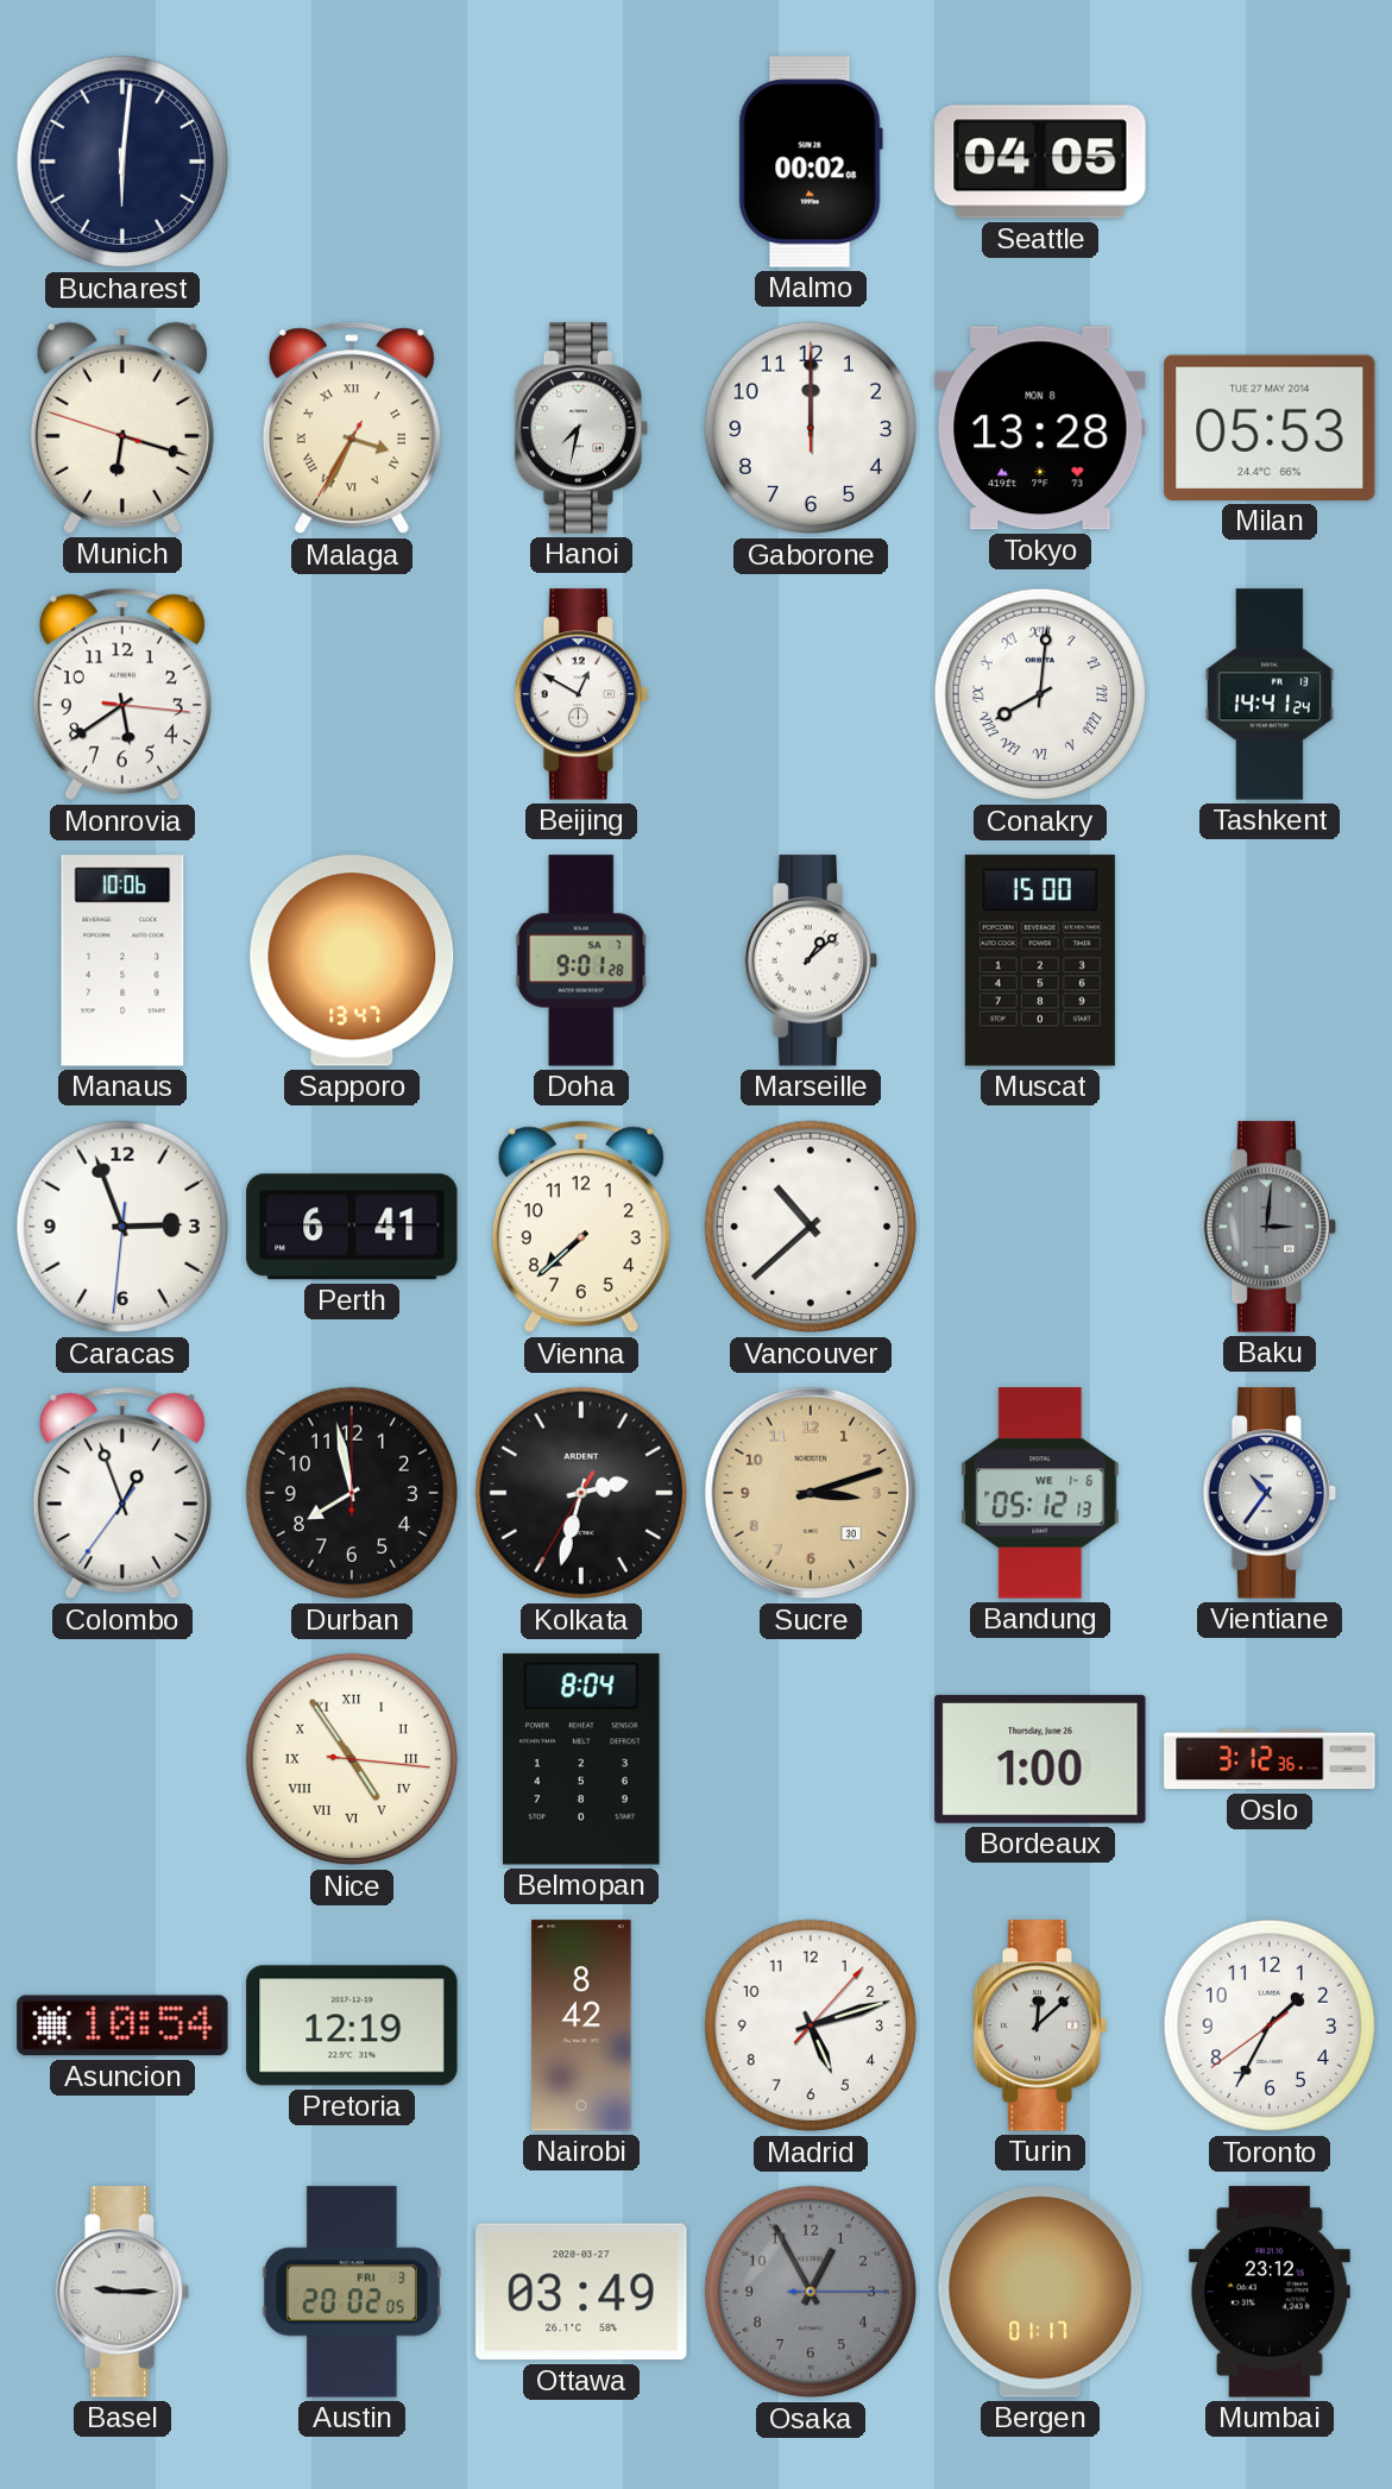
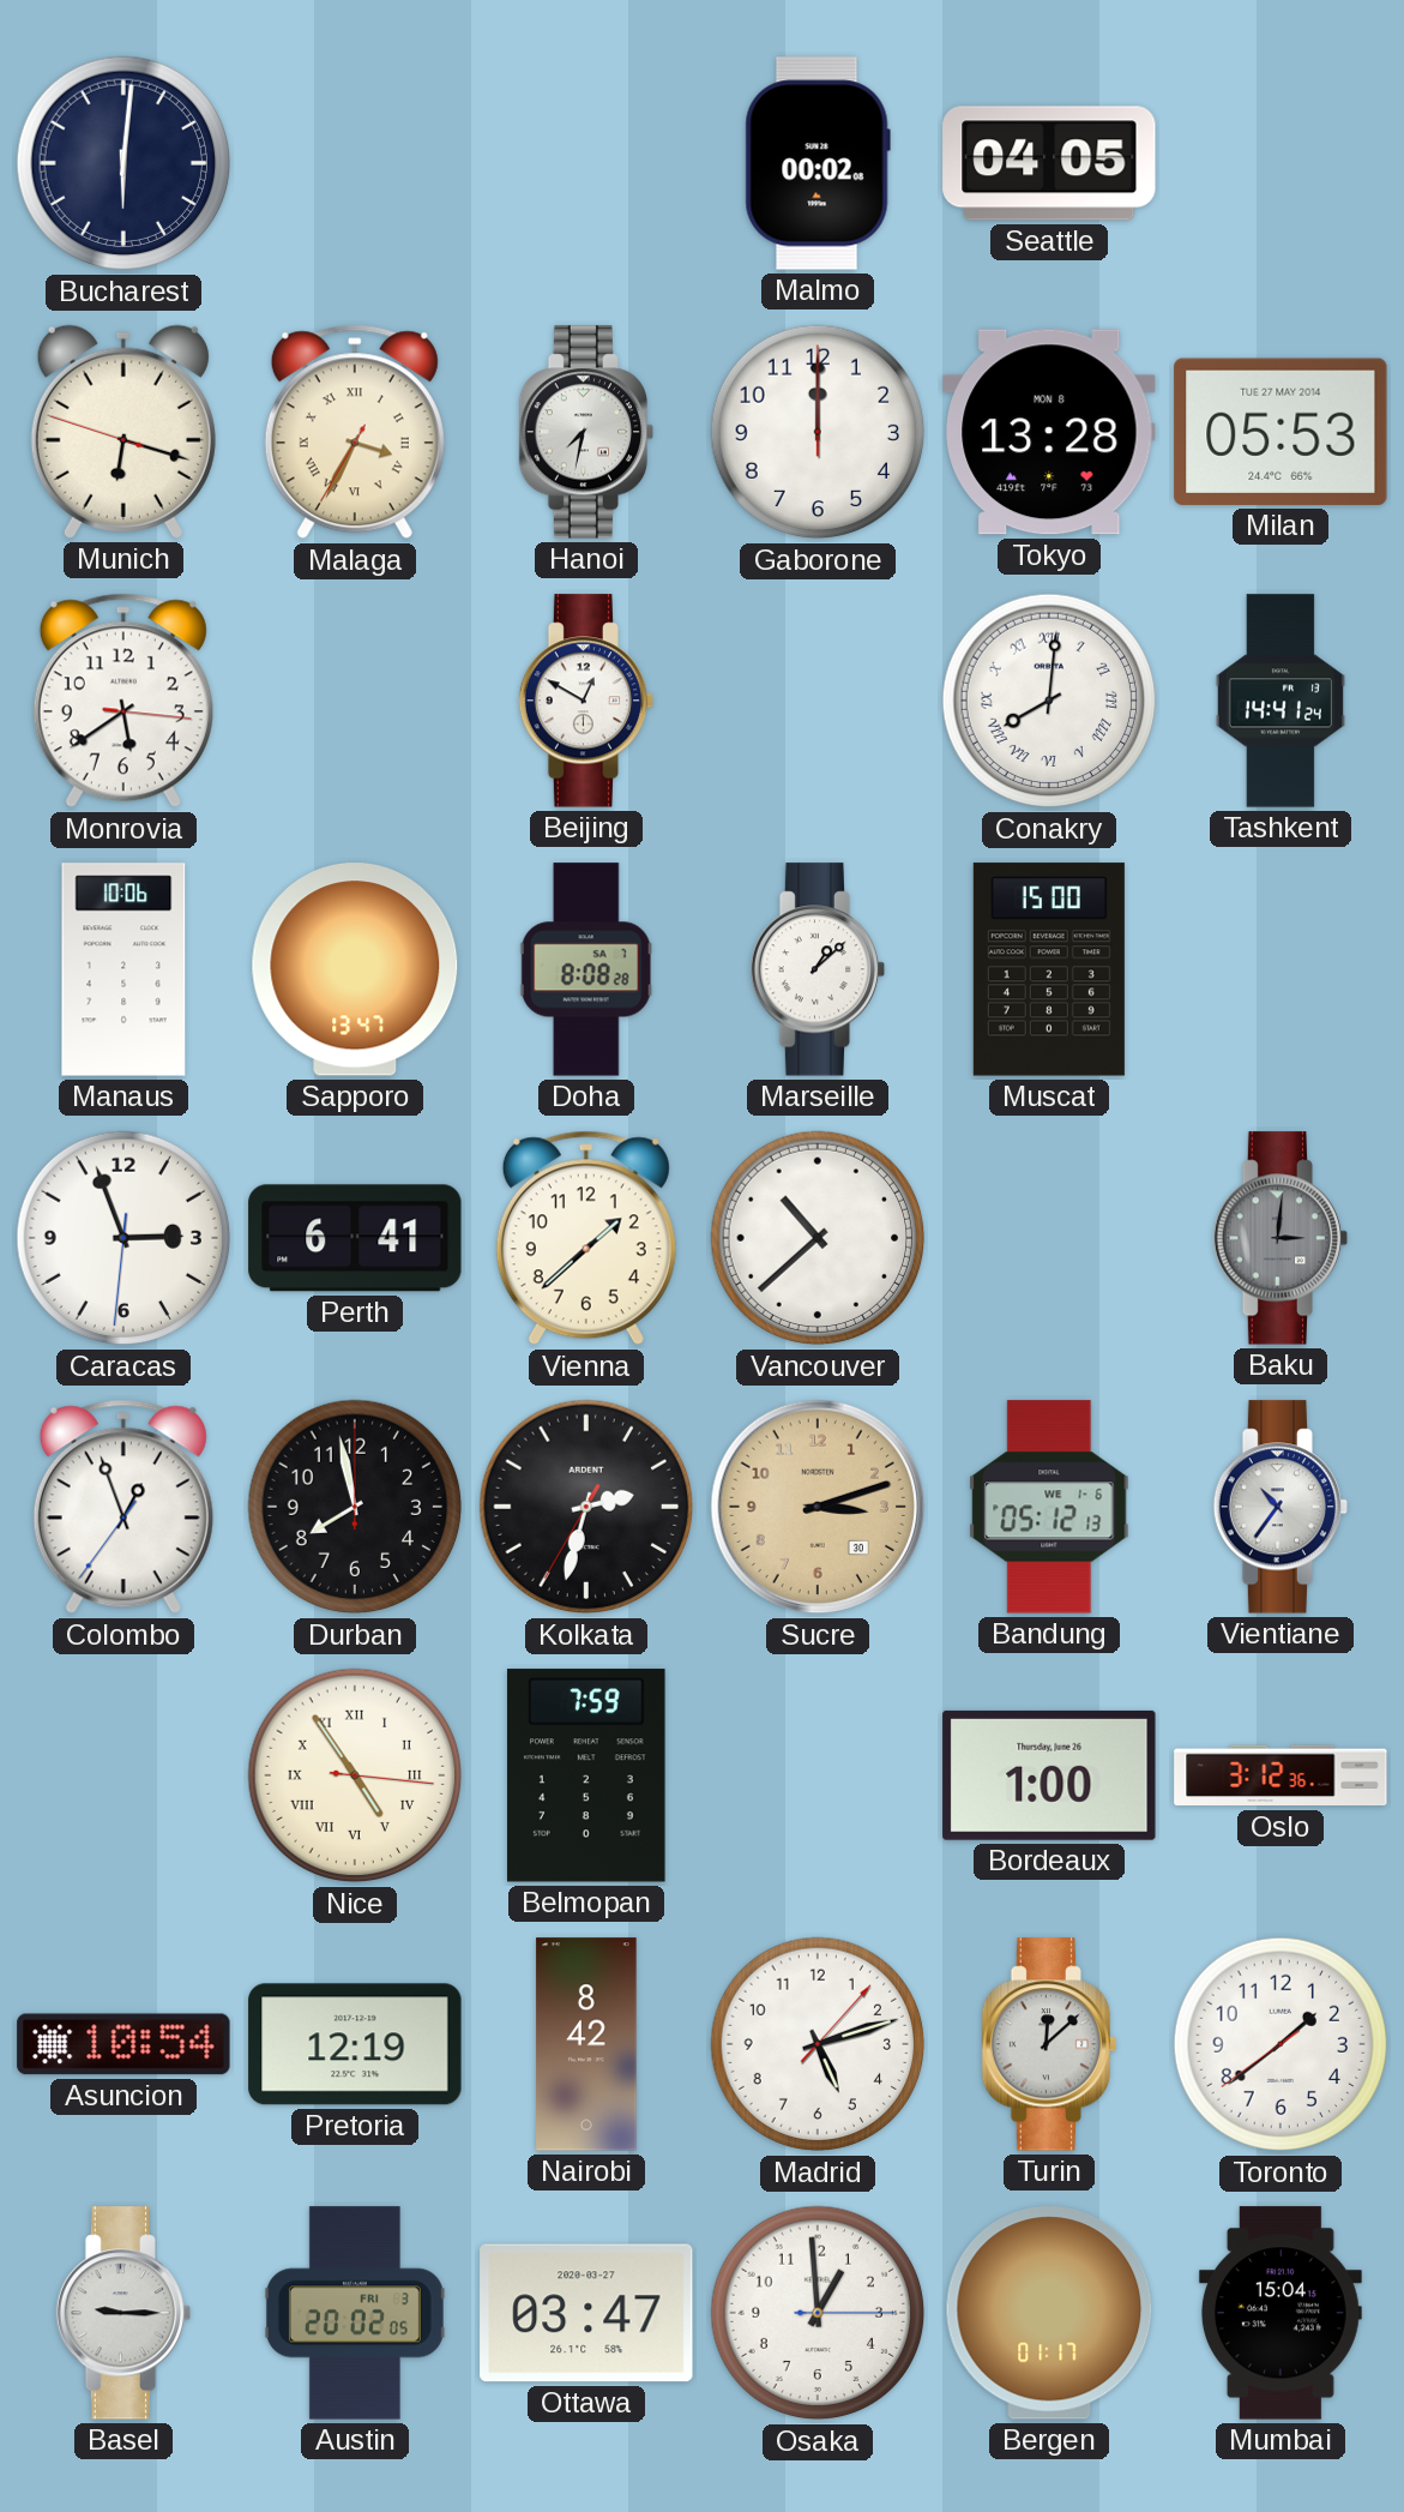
Doha: 9:01 -> 8:08
Vienna: 7:38 -> 1:38
Belmopan: 8:04 -> 7:59
Toronto: 1:34 -> 1:38
Ottawa: 03:49 -> 03:47
Osaka: 12:55 -> 12:59
Osaka dial: grey -> white
Mumbai: 23:12 -> 15:04
